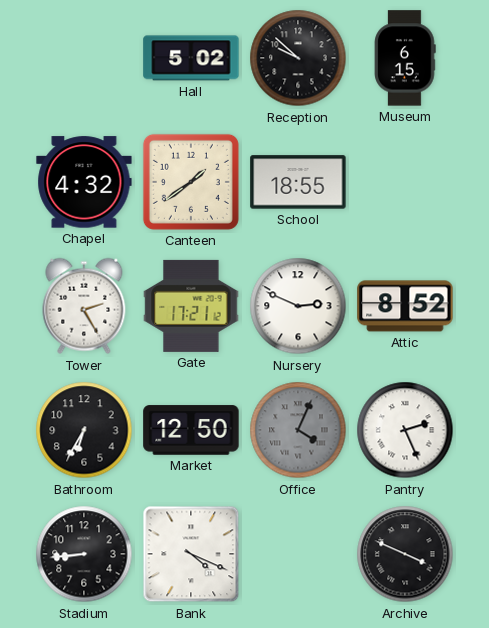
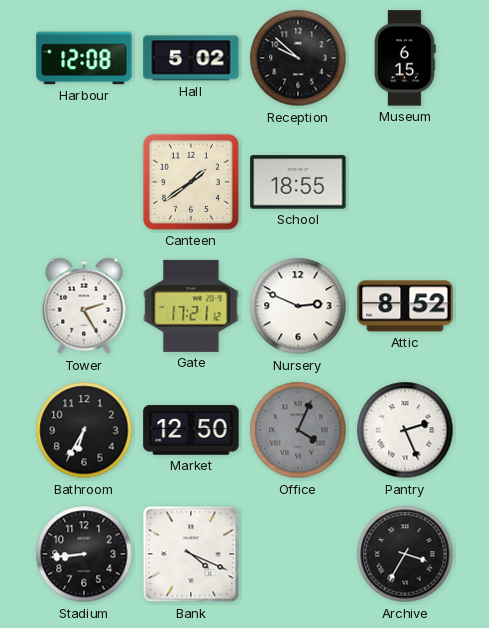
Harbour: none -> 12:08
Chapel: 4:32 -> none
Archive: 3:49 -> 3:35
